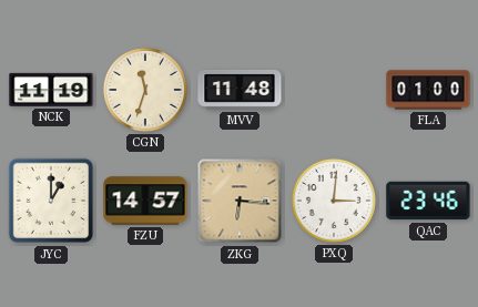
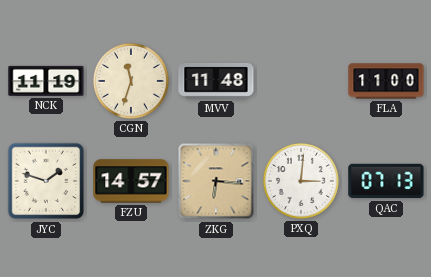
FLA: 01:00 -> 11:00
JYC: 1:00 -> 1:48
QAC: 23:46 -> 07:13
